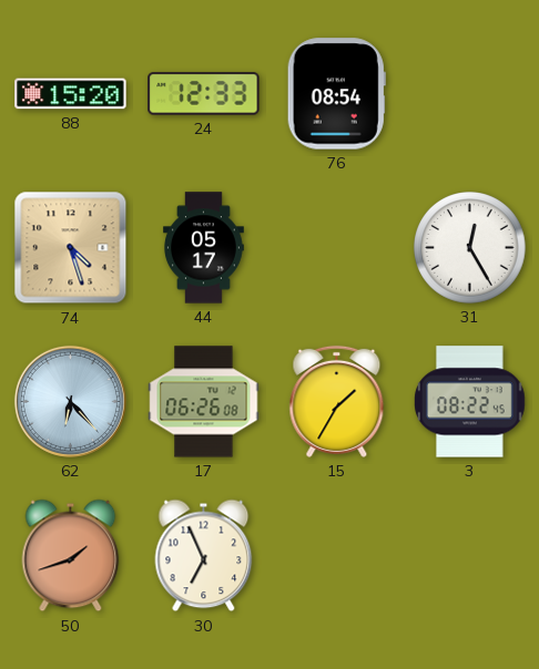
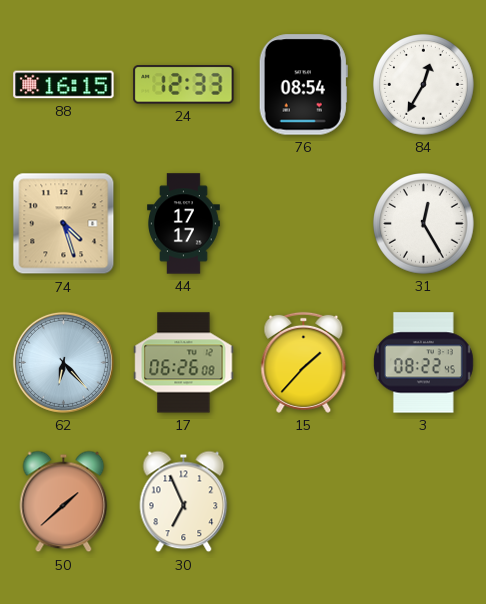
88: 15:20 -> 16:15
84: none -> 12:35
44: 05:17 -> 17:17
15: 1:35 -> 1:37
50: 1:42 -> 1:38
